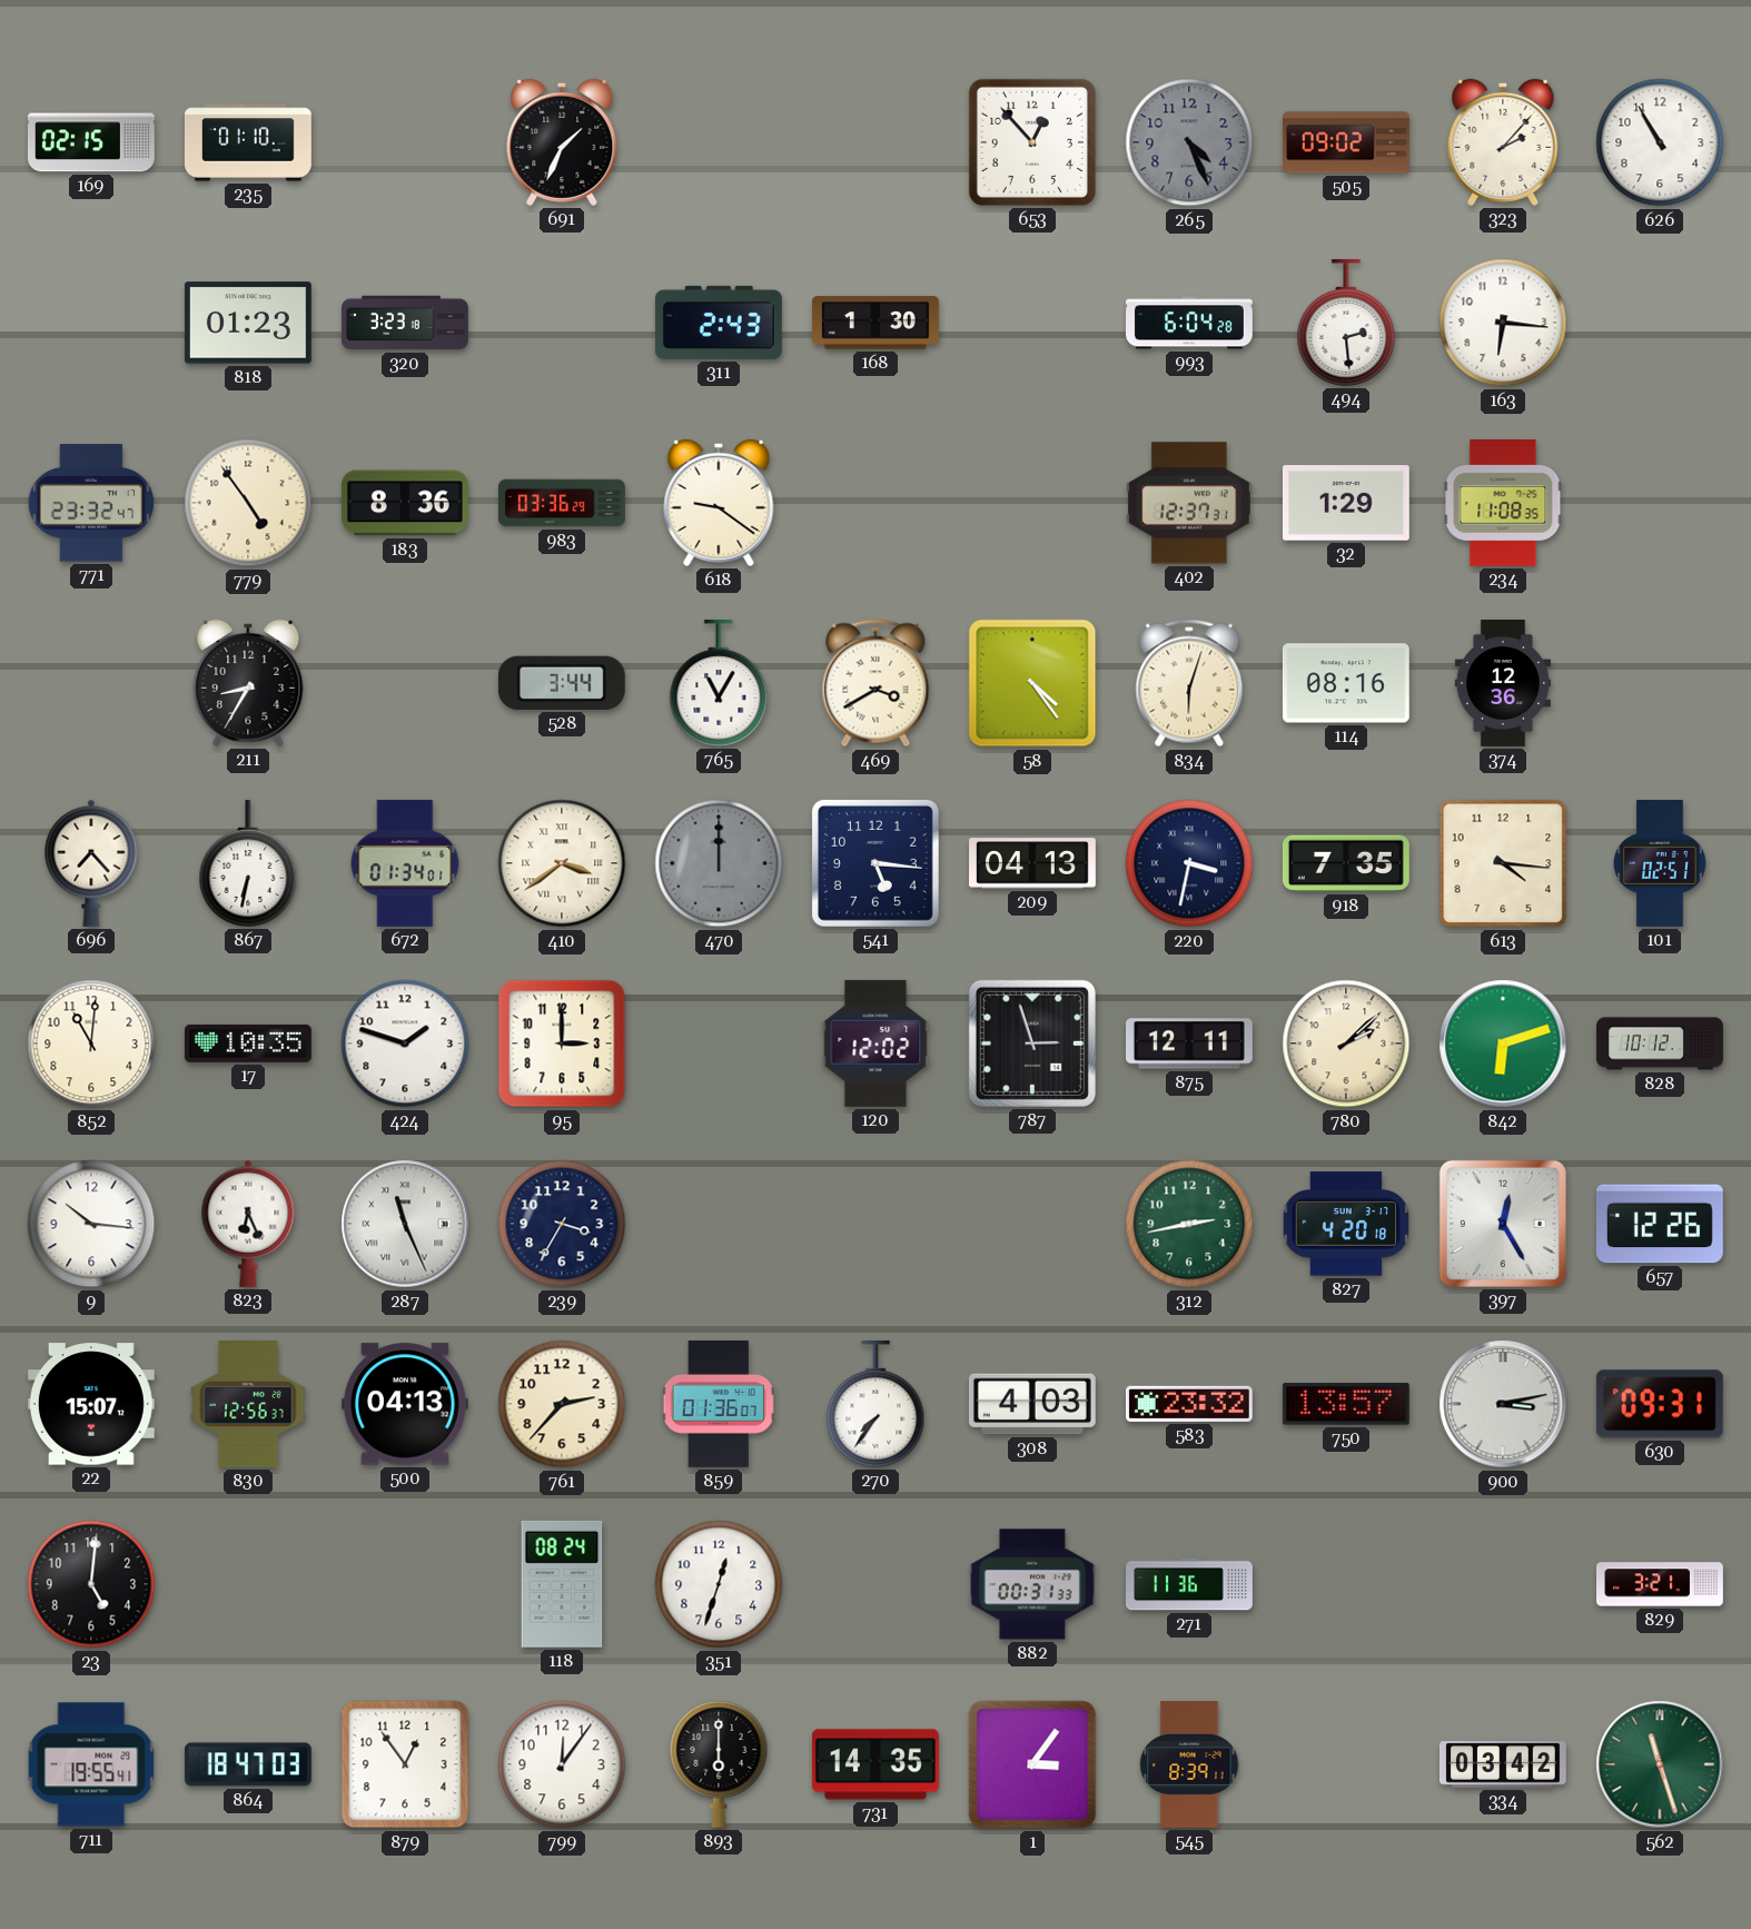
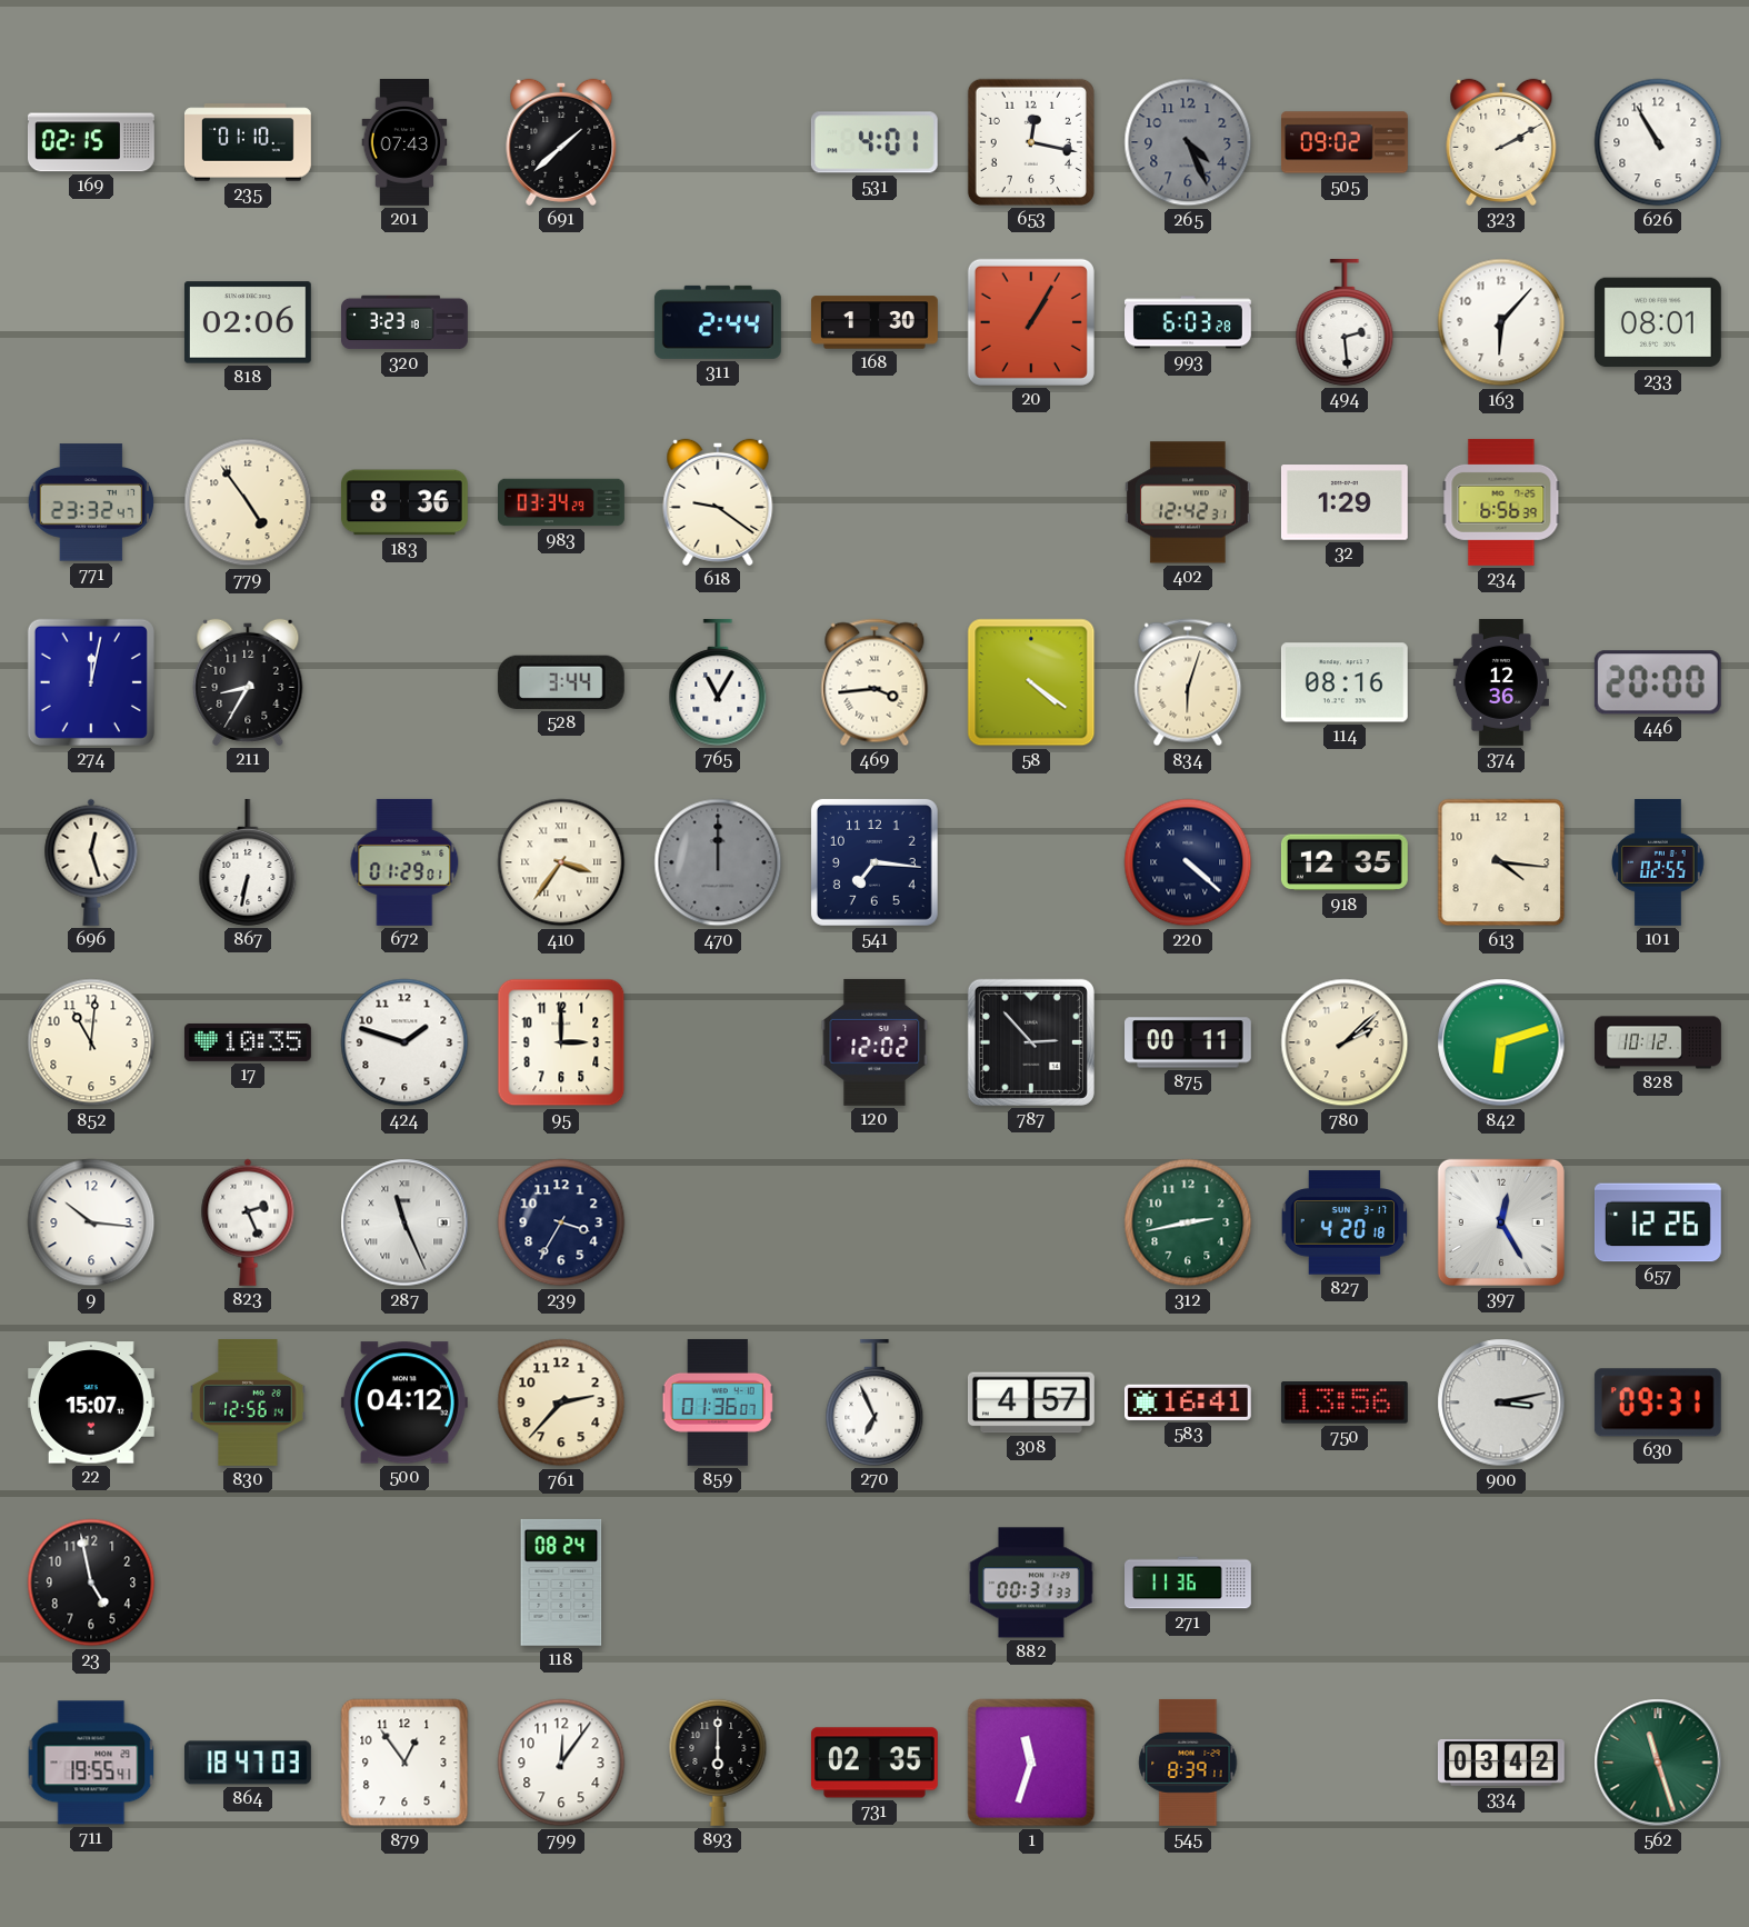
201: none -> 07:43
691: 1:34 -> 1:38
531: none -> 4:01
653: 12:53 -> 12:17
323: 2:07 -> 2:10
818: 01:23 -> 02:06
311: 2:43 -> 2:44
20: none -> 1:05
993: 6:04 -> 6:03
163: 6:16 -> 6:07
233: none -> 08:01
983: 03:36 -> 03:34
402: 12:37 -> 12:42
234: 11:08 -> 6:56
274: none -> 12:02
469: 3:40 -> 3:44
58: 4:24 -> 4:21
446: none -> 20:00
696: 7:23 -> 12:27
672: 01:34 -> 01:29
410: 3:39 -> 3:36
541: 5:16 -> 7:16
209: 04:13 -> none
220: 3:32 -> 4:22
918: 7:35 -> 12:35
101: 02:51 -> 02:55
787: 2:57 -> 2:53
875: 12:11 -> 00:11
823: 6:26 -> 2:26
830: 12:56:37 -> 12:56:14
500: 04:13 -> 04:12
270: 7:36 -> 6:56
308: 4:03 -> 4:57
583: 23:32 -> 16:41
750: 13:57 -> 13:56
23: 5:01 -> 4:58
351: 12:33 -> none
829: 3:21 -> none
731: 14:35 -> 02:35
1: 3:06 -> 11:33
